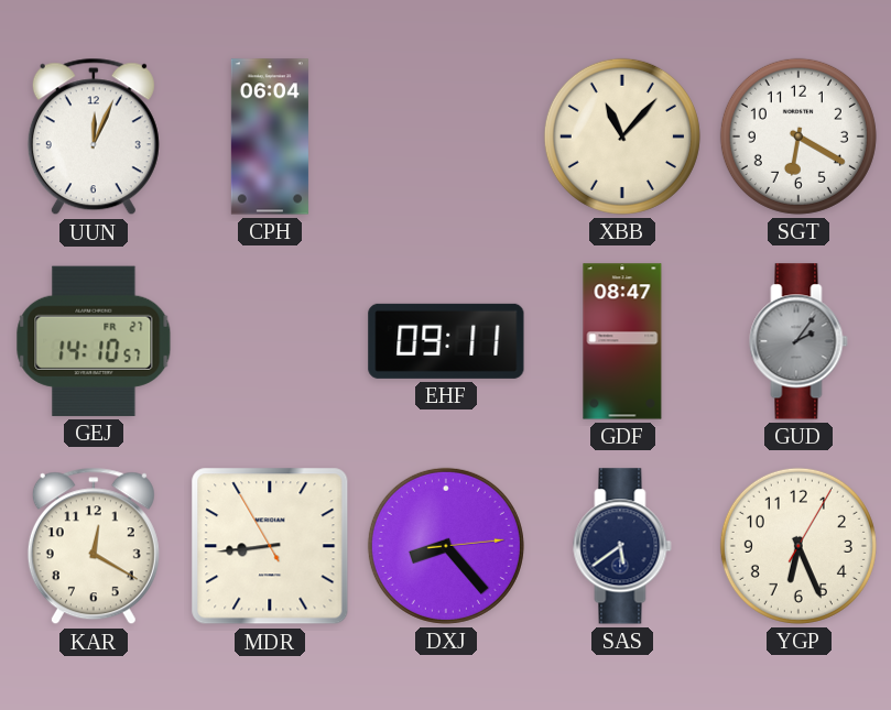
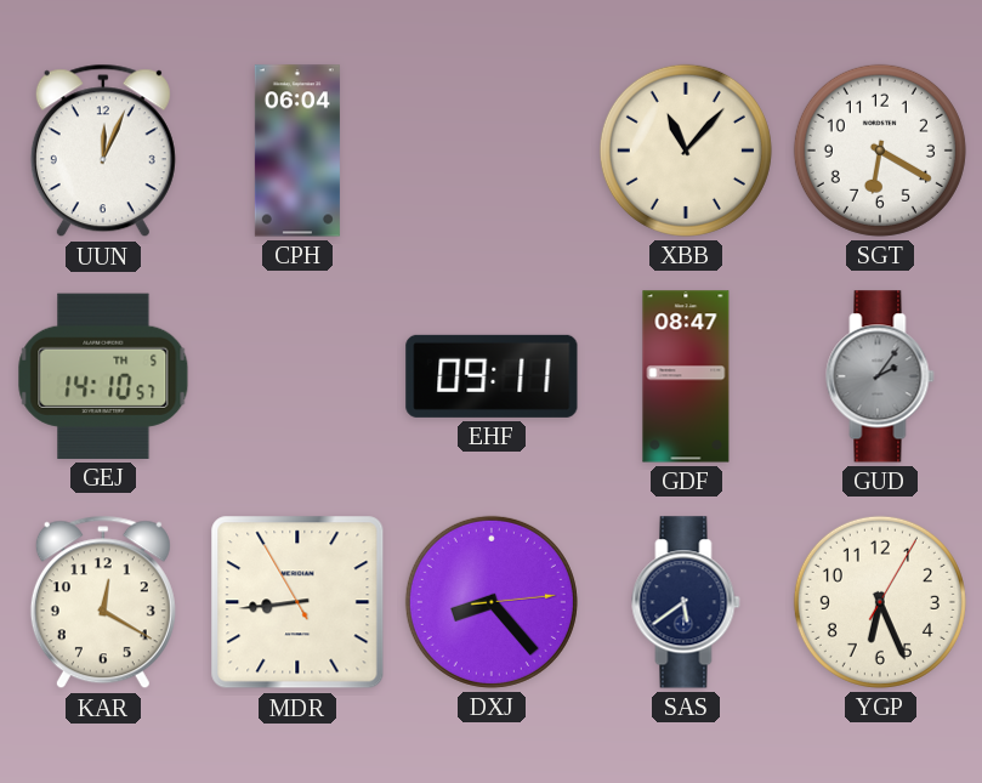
GEJ date: FR 27 -> TH 5
